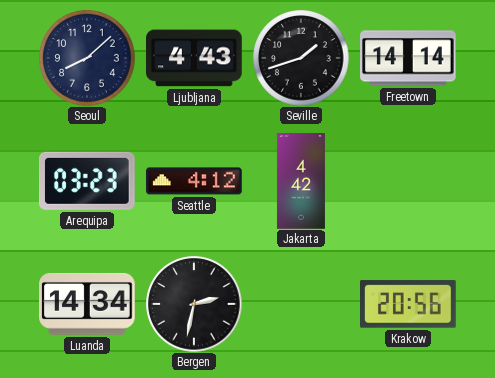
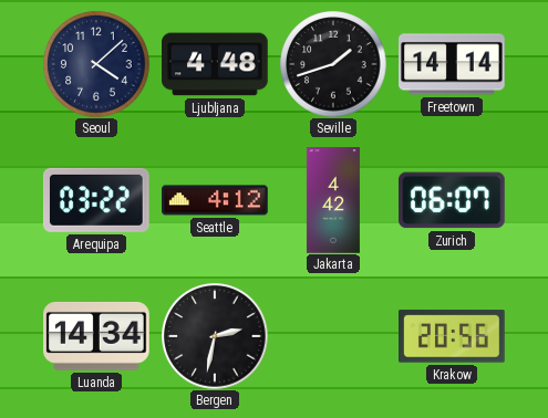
Seoul: 8:08 -> 4:08
Ljubljana: 4:43 -> 4:48
Arequipa: 03:23 -> 03:22
Zurich: none -> 06:07
